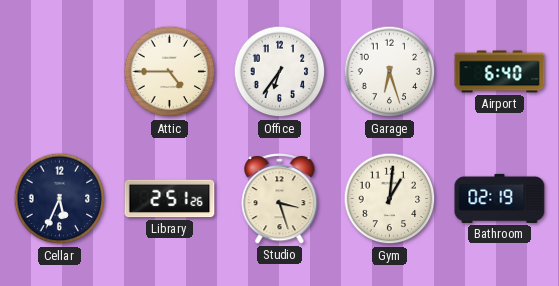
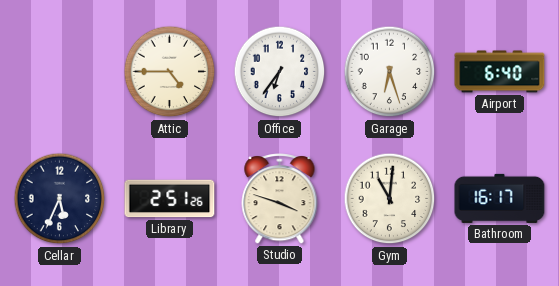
Studio: 3:27 -> 3:48
Gym: 1:01 -> 11:01
Bathroom: 02:19 -> 16:17
